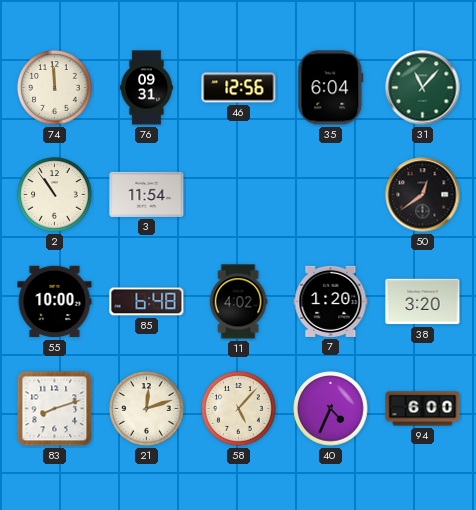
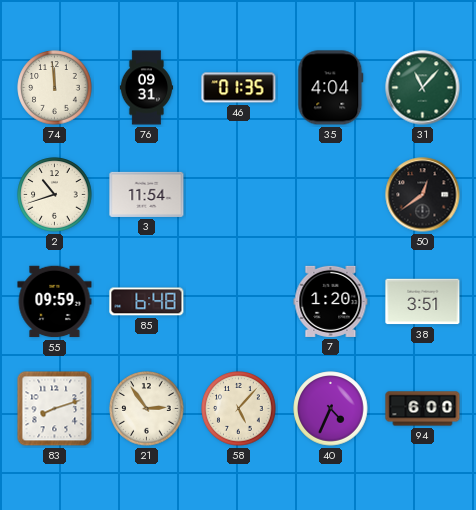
46: 12:56 -> 01:35
35: 6:04 -> 4:04
2: 10:54 -> 10:42
55: 10:00 -> 09:59
11: 4:02 -> none
38: 3:20 -> 3:51
21: 12:12 -> 2:54
